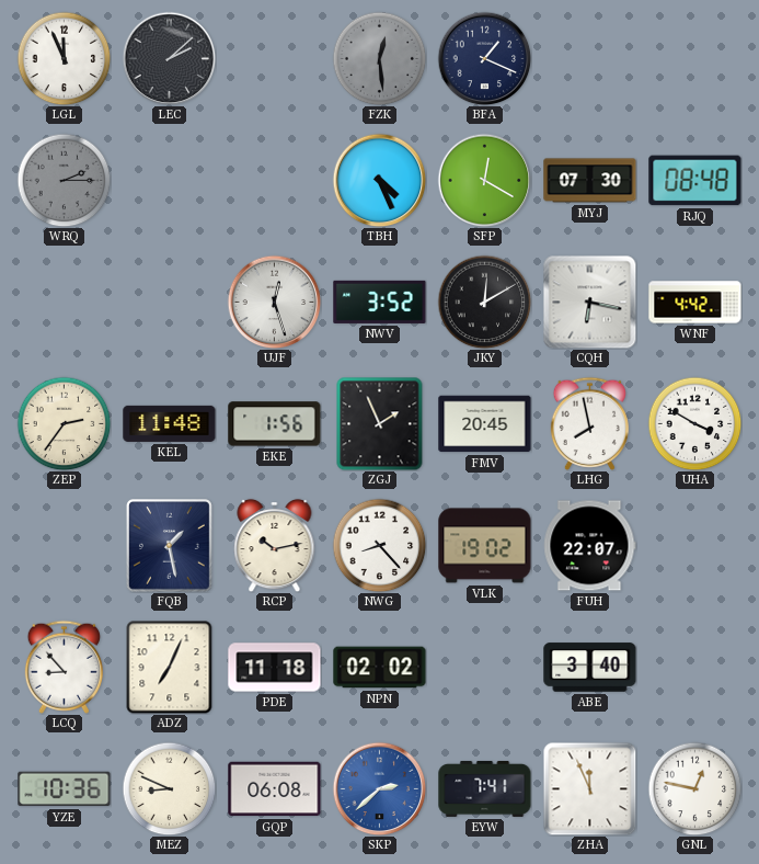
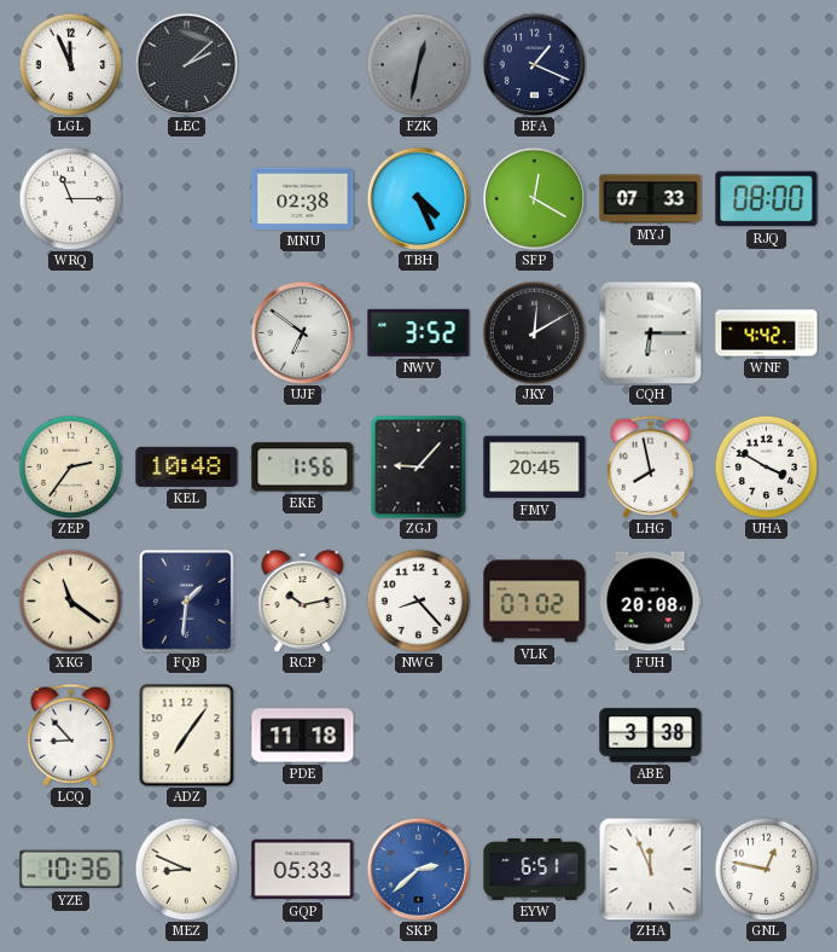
FZK: 12:29 -> 12:32
WRQ: 2:15 -> 11:15
WRQ dial: grey -> white
MNU: none -> 02:38
MYJ: 07:30 -> 07:33
RJQ: 08:48 -> 08:00
UJF: 12:27 -> 6:51
CQH: 6:17 -> 6:15
KEL: 11:48 -> 10:48
ZGJ: 1:56 -> 9:07
XKG: none -> 11:21
FQB: 1:28 -> 1:31
VLK: 19:02 -> 07:02
FUH: 22:07 -> 20:08
ADZ: 7:04 -> 7:06
NPN: 02:02 -> none
ABE: 3:40 -> 3:38
GQP: 06:08 -> 05:33
EYW: 7:41 -> 6:51
